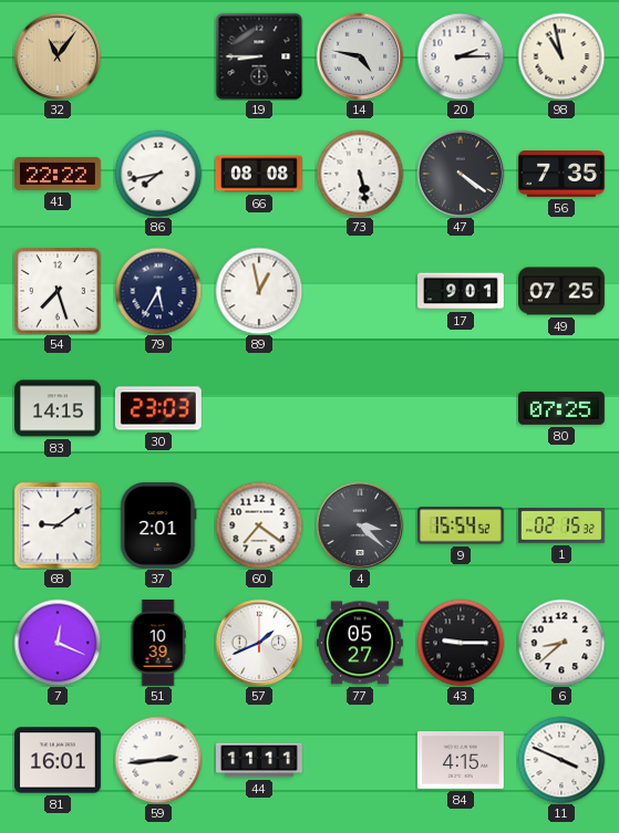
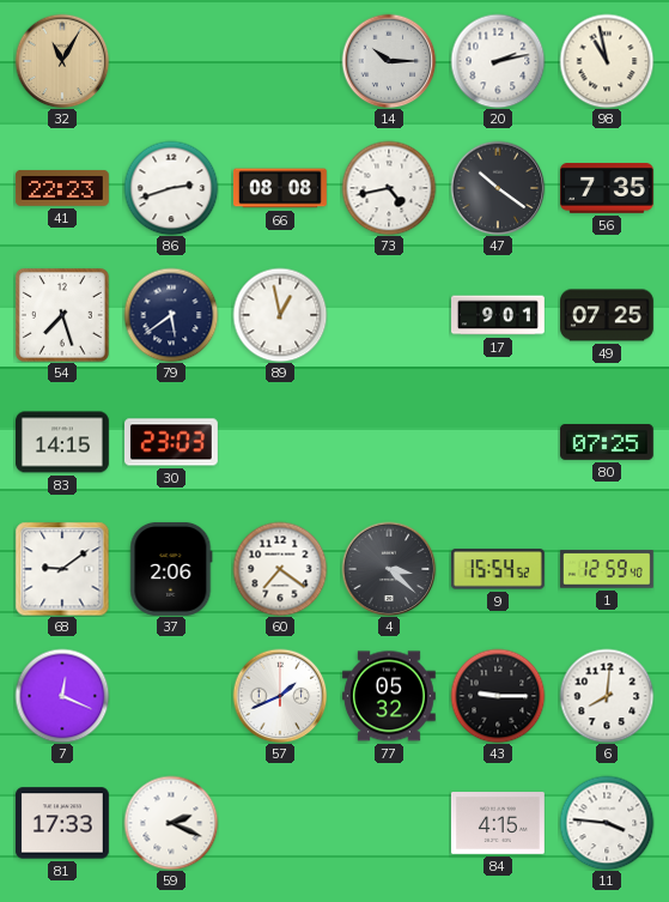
32: 11:06 -> 11:05
19: 8:45 -> none
14: 4:47 -> 10:15
20: 2:15 -> 2:13
41: 22:22 -> 22:23
86: 7:43 -> 2:42
73: 5:28 -> 4:43
47: 4:21 -> 10:21
79: 5:35 -> 5:39
37: 2:01 -> 2:06
1: 02:15 -> 12:59
51: 10:39 -> none
77: 05:27 -> 05:32
6: 8:38 -> 8:01
81: 16:01 -> 17:33
59: 2:44 -> 2:19
44: 11:11 -> none
11: 3:49 -> 3:46
